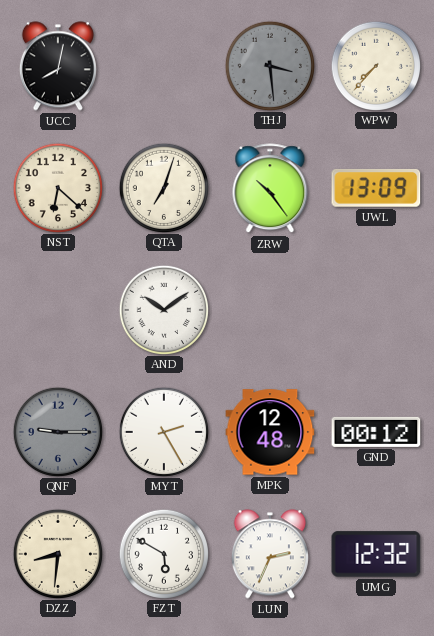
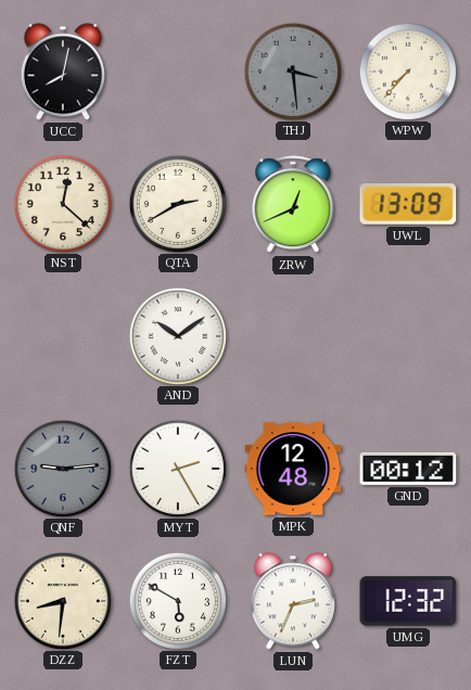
NST: 6:22 -> 12:22
QTA: 7:03 -> 2:40
ZRW: 10:24 -> 12:41
QNF: 9:15 -> 9:14
